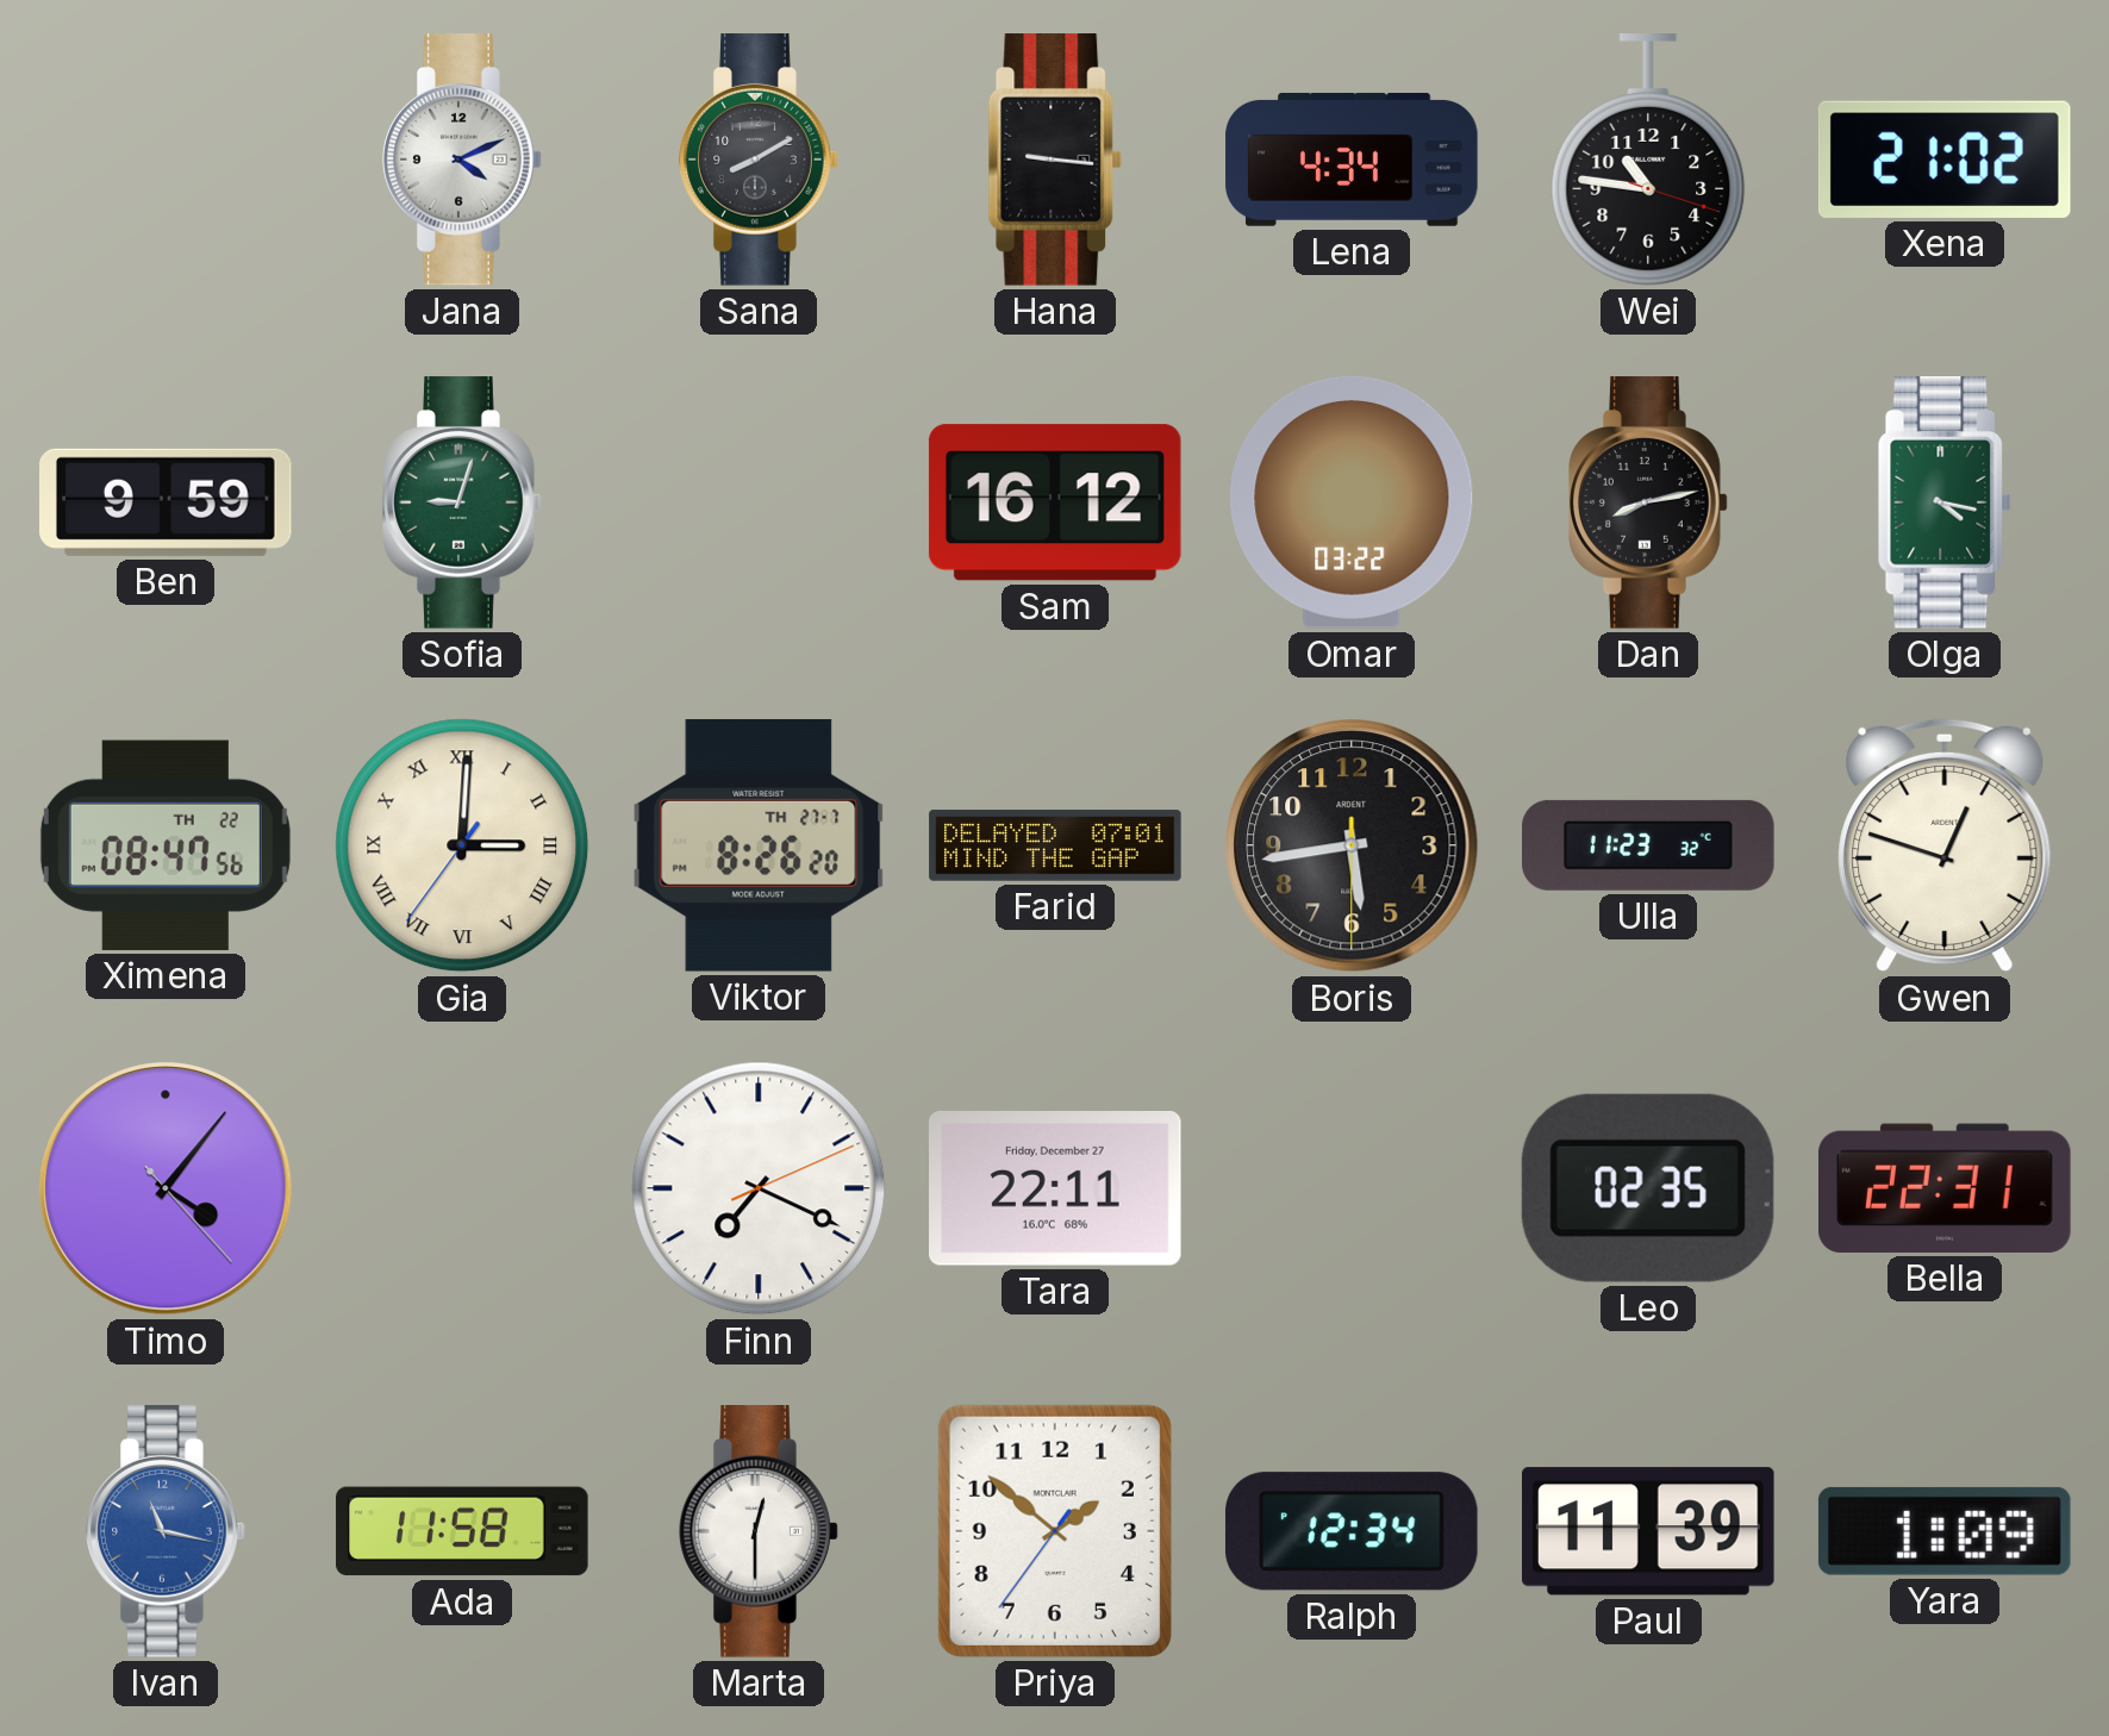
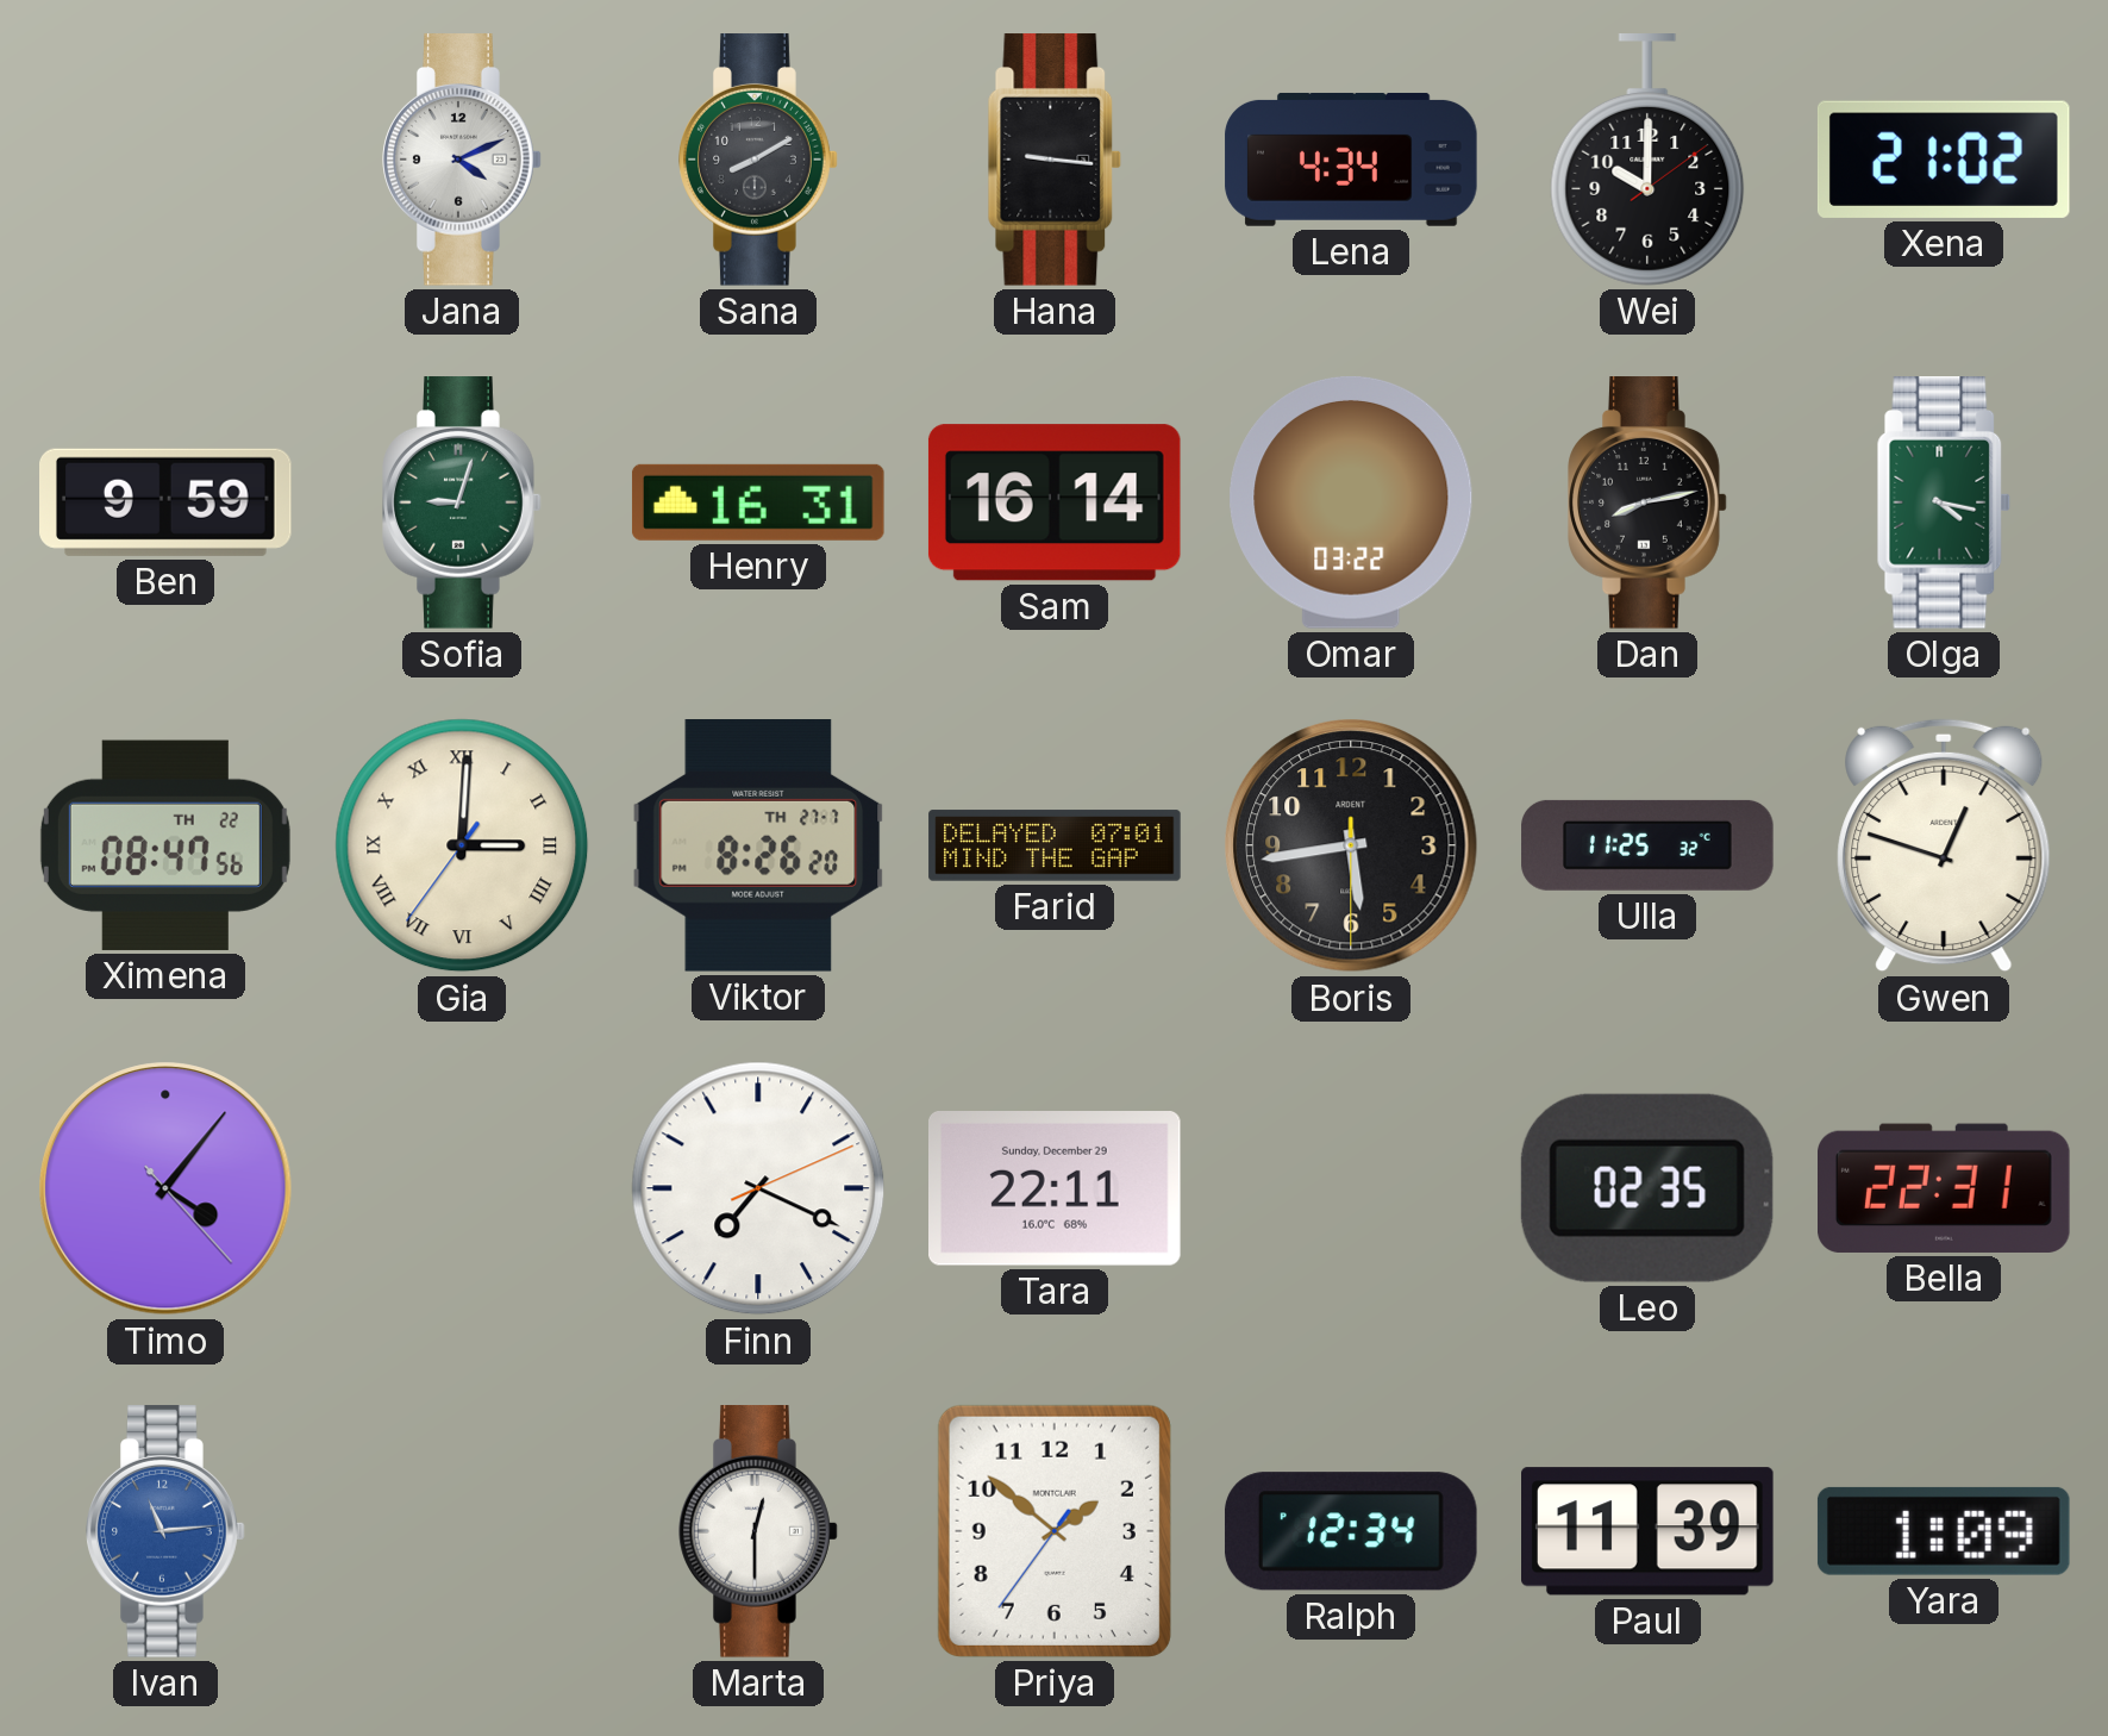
Wei: 10:46 -> 10:00
Henry: none -> 16:31
Sam: 16:12 -> 16:14
Ulla: 11:23 -> 11:25
Tara date: Friday, December 27 -> Sunday, December 29
Ivan: 11:17 -> 11:14
Ada: 11:58 -> none
